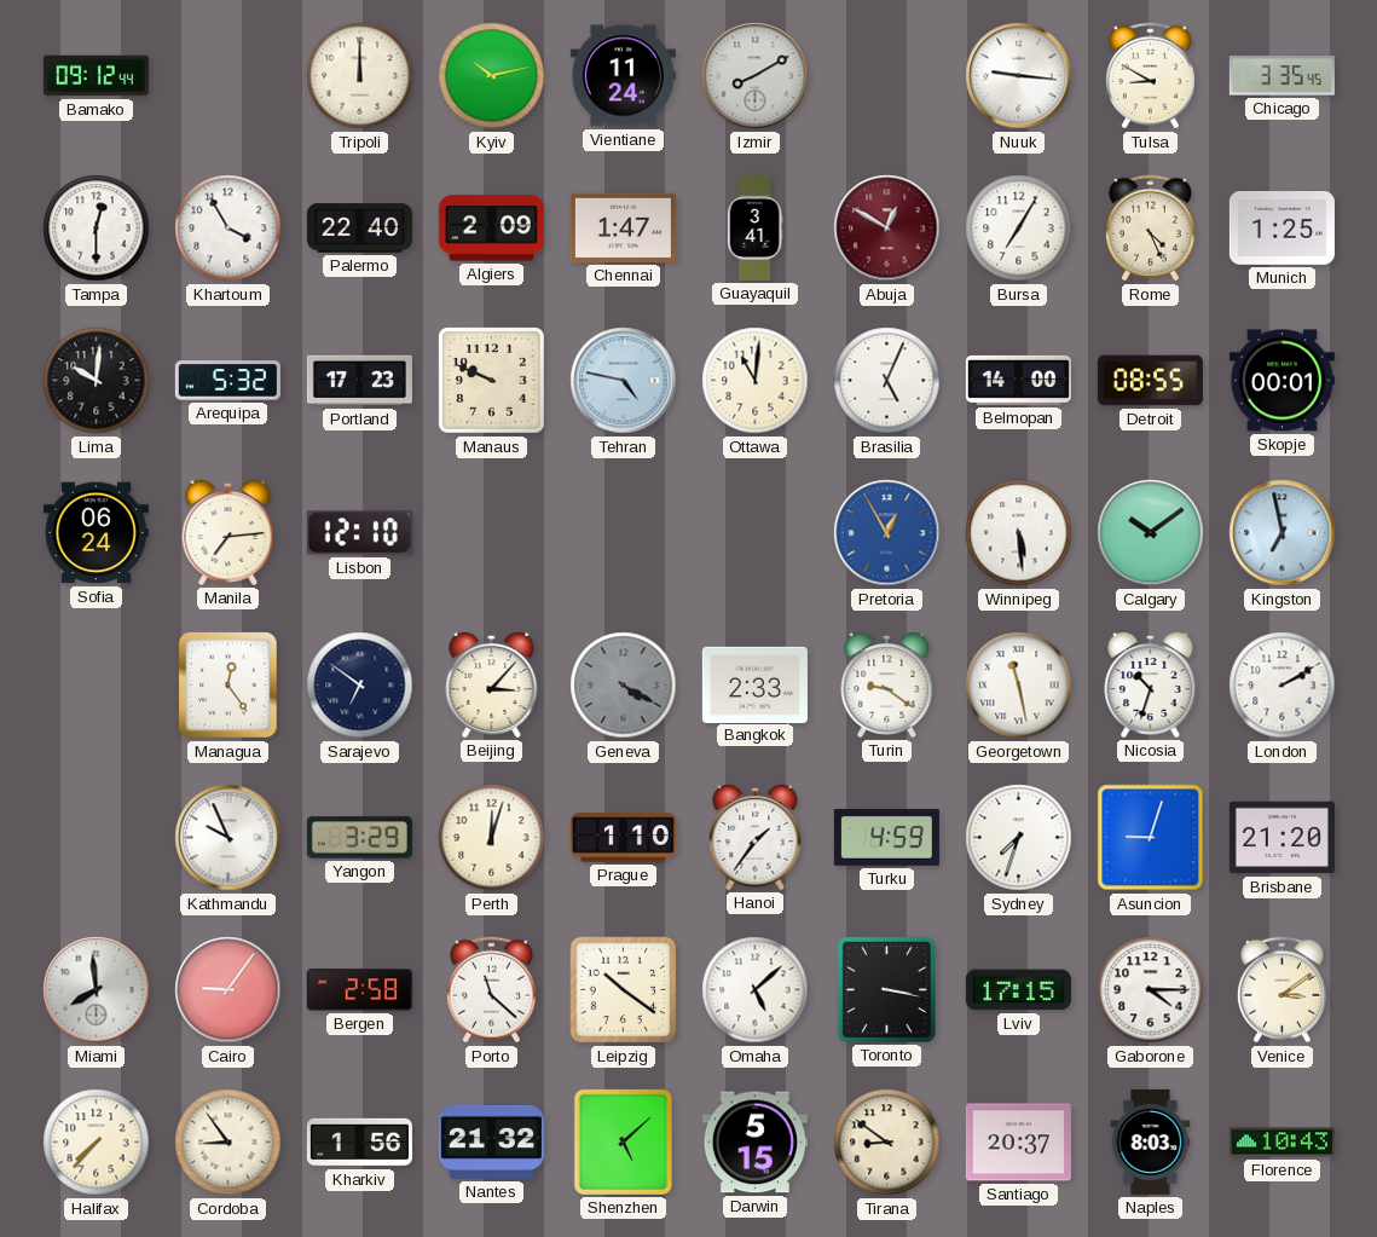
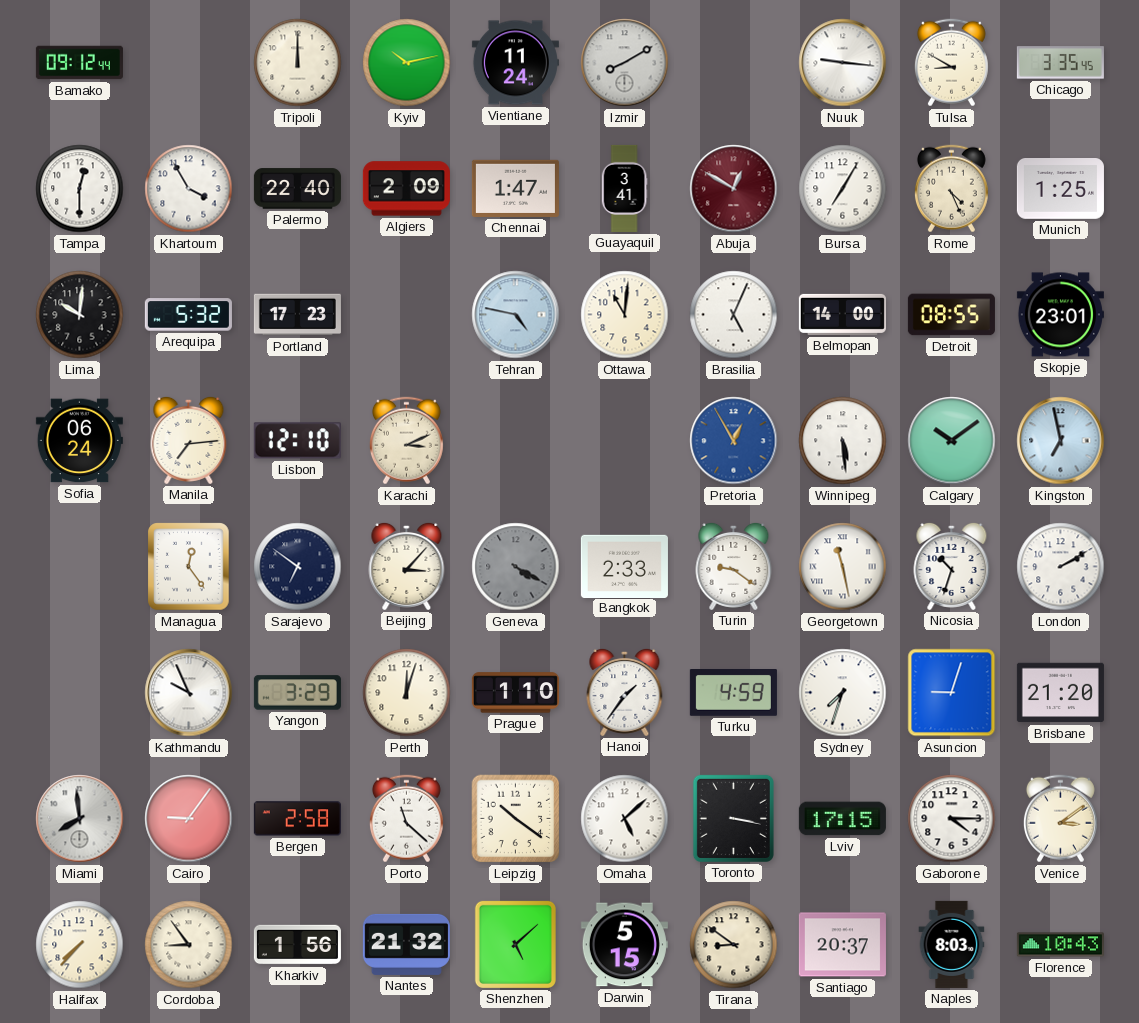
Manaus: 9:49 -> none
Skopje: 00:01 -> 23:01
Karachi: none -> 3:11
